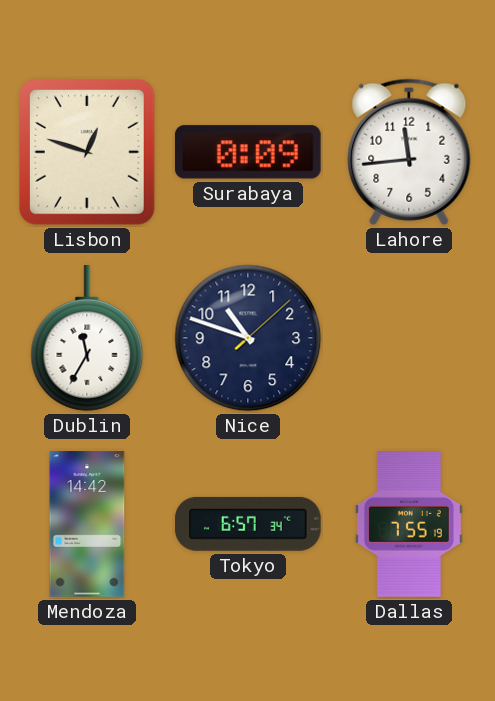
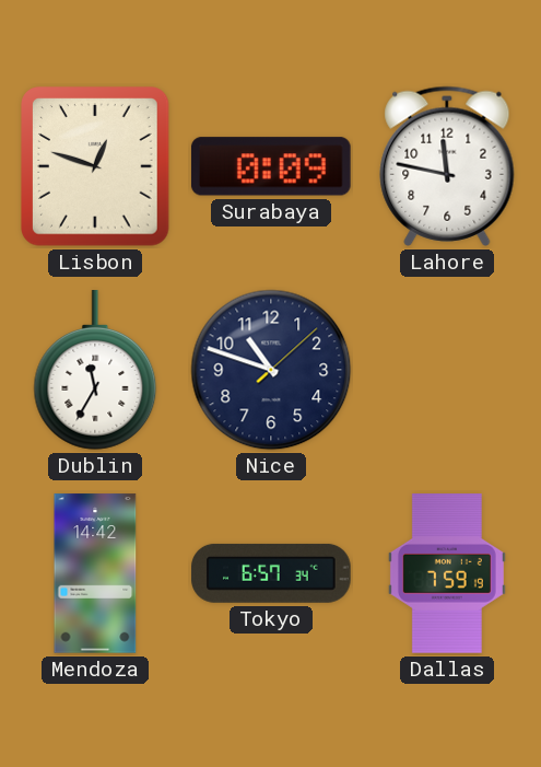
Lahore: 11:44 -> 11:47
Dallas: 7:55 -> 7:59
